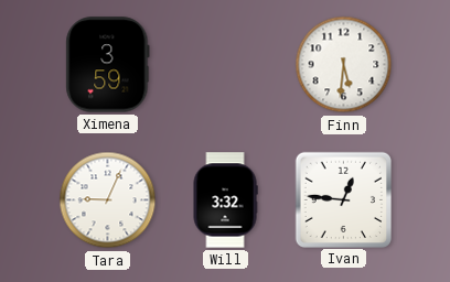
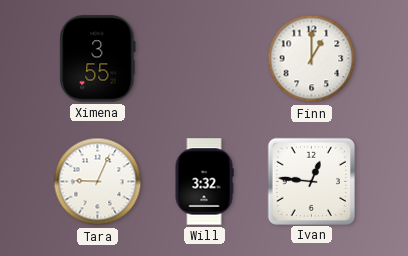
Ximena: 3:59 -> 3:55
Finn: 5:31 -> 1:00
